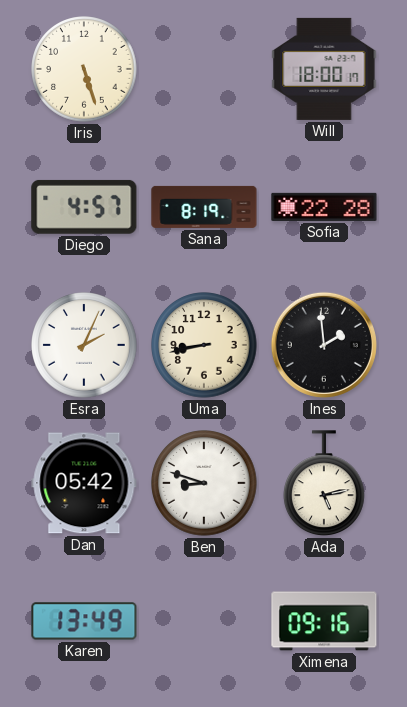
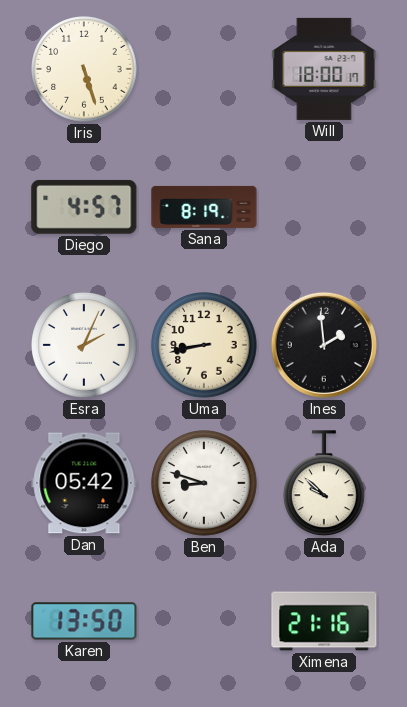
Sofia: 22:28 -> none
Ada: 5:13 -> 9:52
Karen: 13:49 -> 13:50
Ximena: 09:16 -> 21:16
